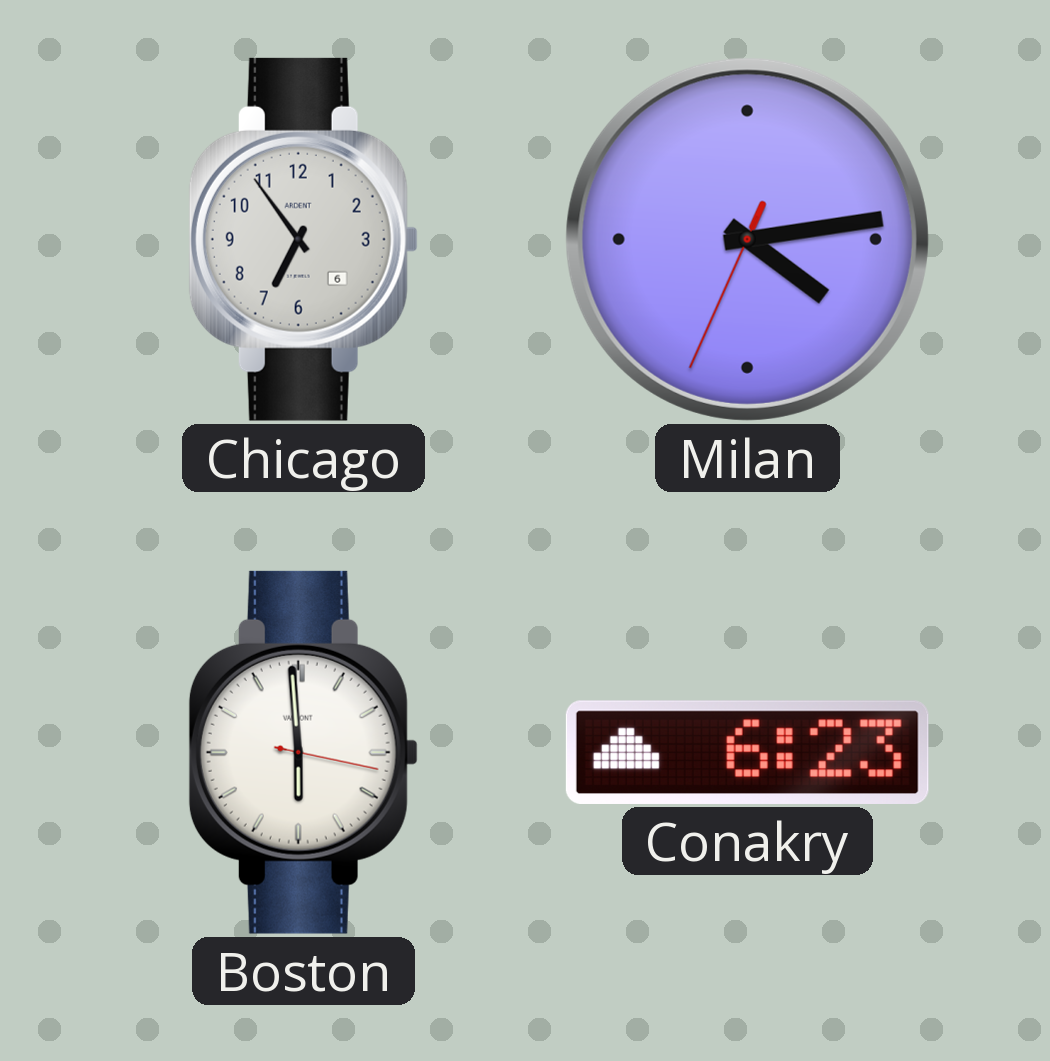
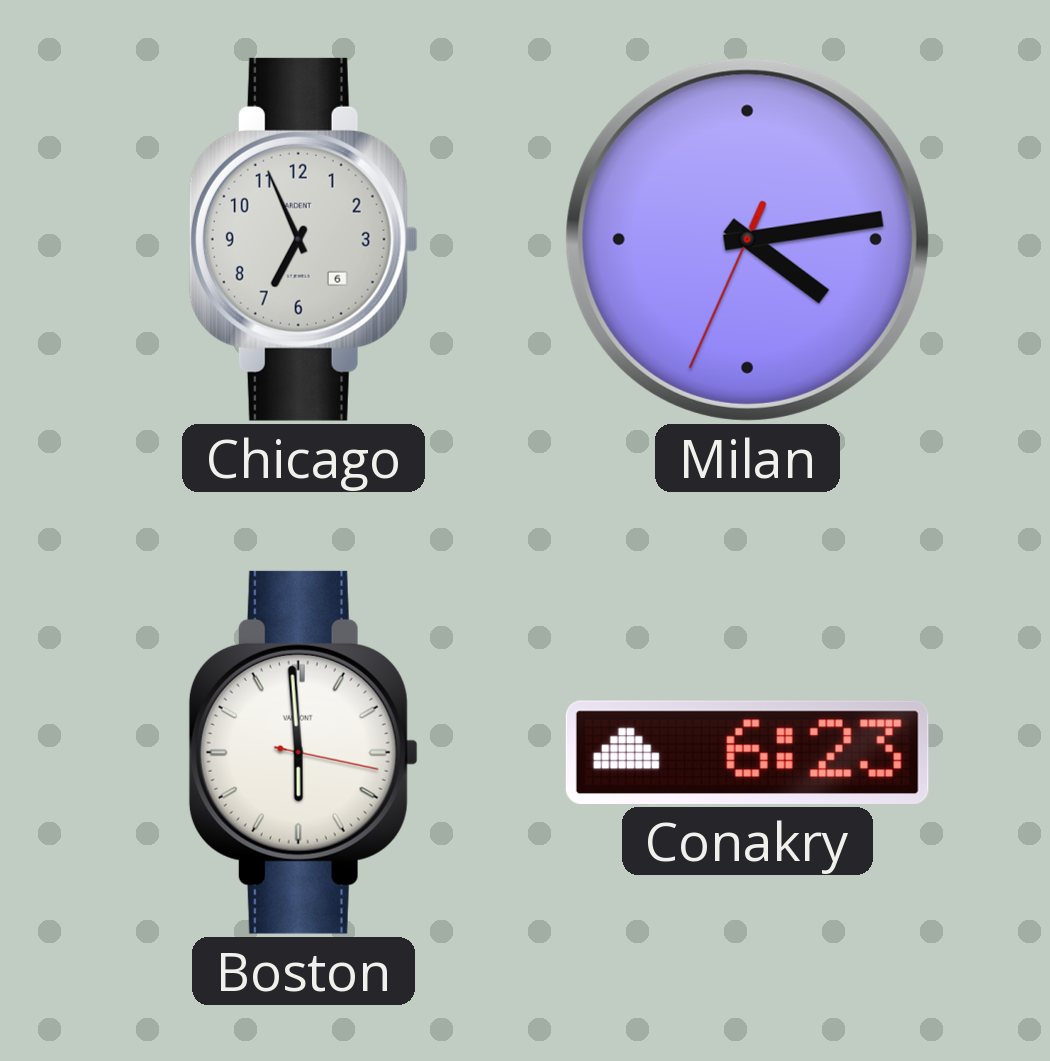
Chicago: 6:54 -> 6:56
